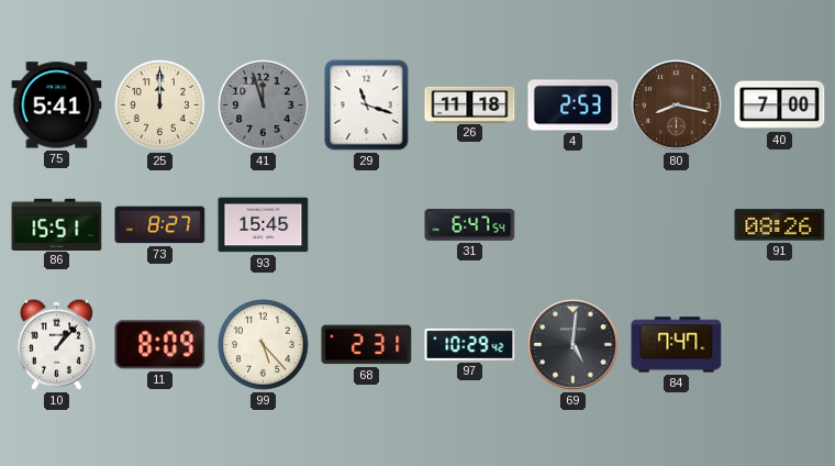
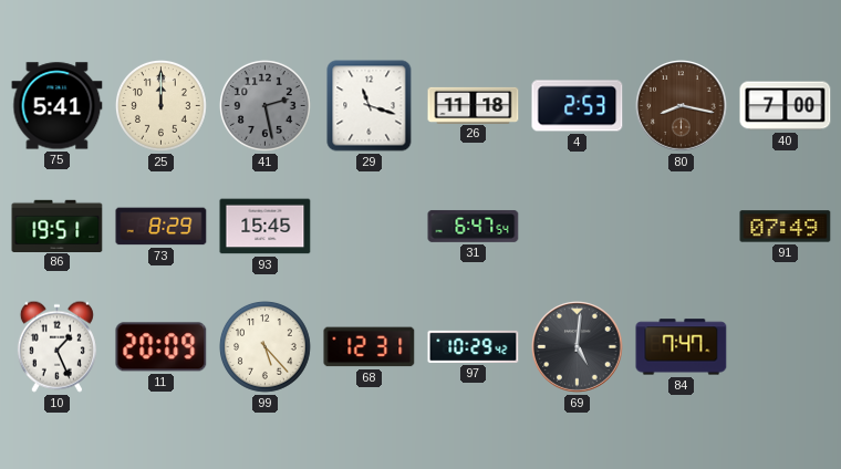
41: 11:57 -> 2:28
86: 15:51 -> 19:51
73: 8:27 -> 8:29
91: 08:26 -> 07:49
10: 1:07 -> 1:26
11: 8:09 -> 20:09
68: 2:31 -> 12:31
